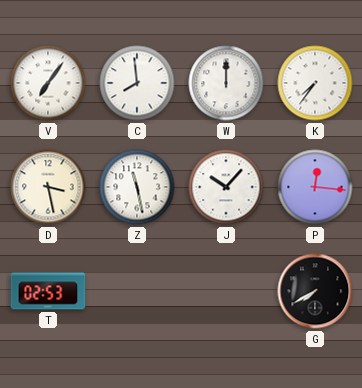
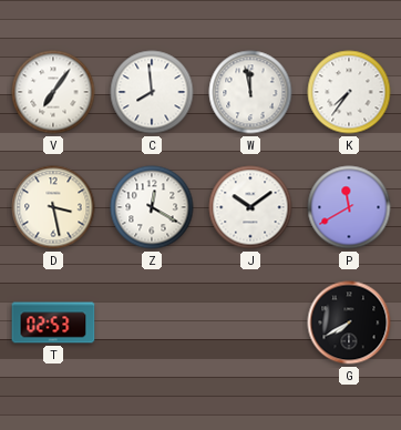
W: 12:00 -> 11:58
Z: 11:28 -> 12:20
J: 10:07 -> 10:09
P: 12:16 -> 11:40
